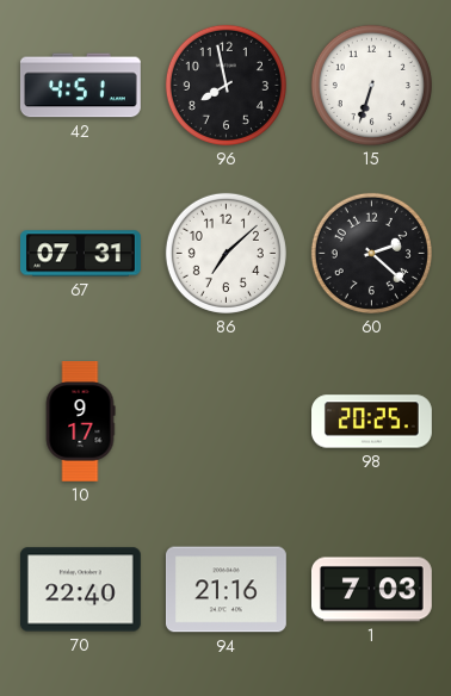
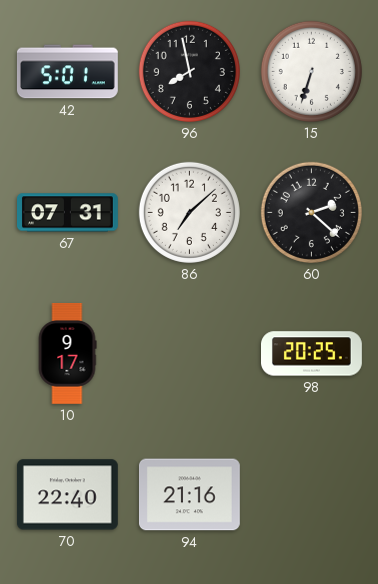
42: 4:51 -> 5:01
1: 7:03 -> none
